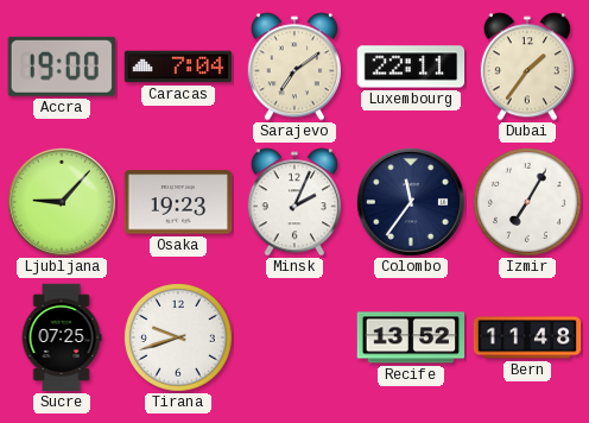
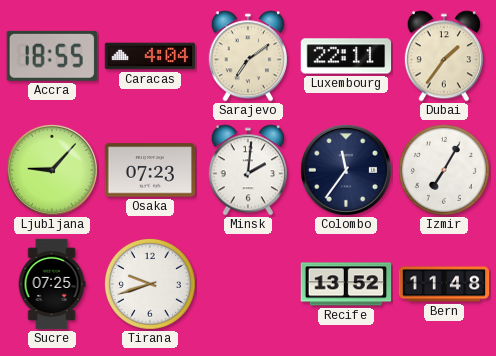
Accra: 19:00 -> 18:55
Caracas: 7:04 -> 4:04
Osaka: 19:23 -> 07:23
Minsk: 2:04 -> 2:01
